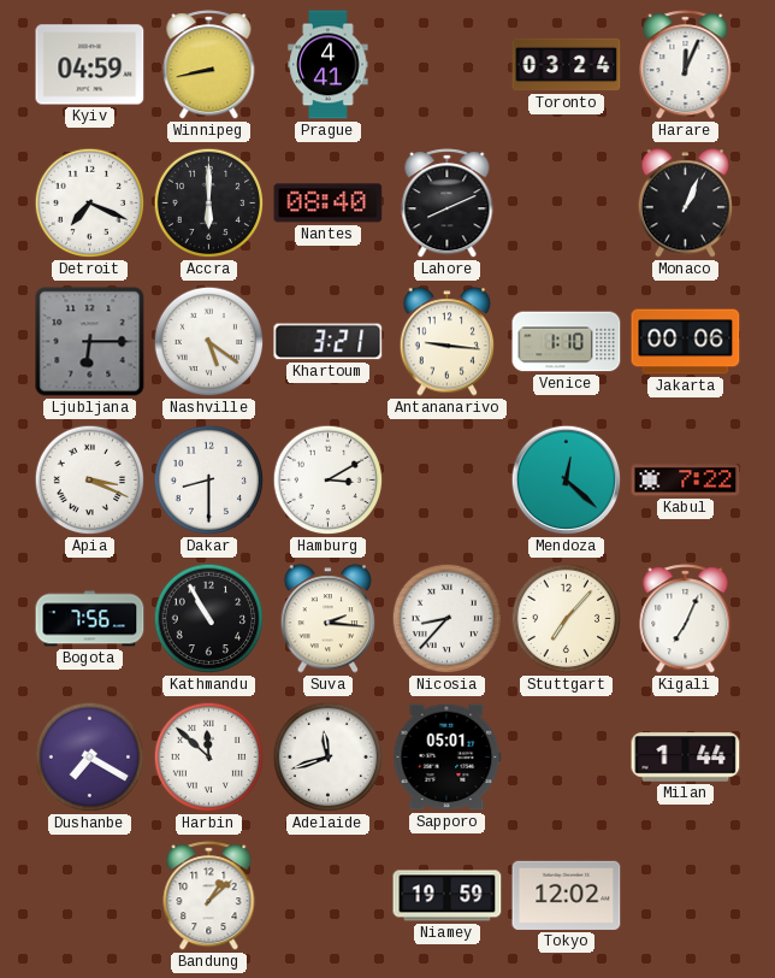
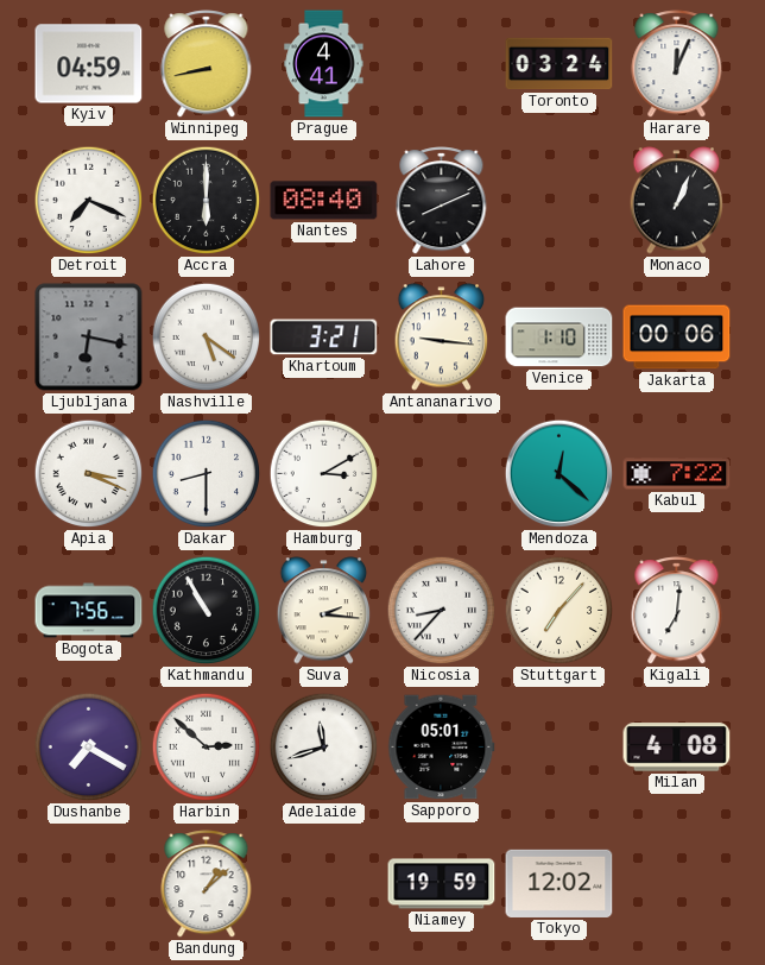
Ljubljana: 6:15 -> 6:17
Kigali: 7:04 -> 7:01
Harbin: 11:52 -> 2:52
Milan: 1:44 -> 4:08
